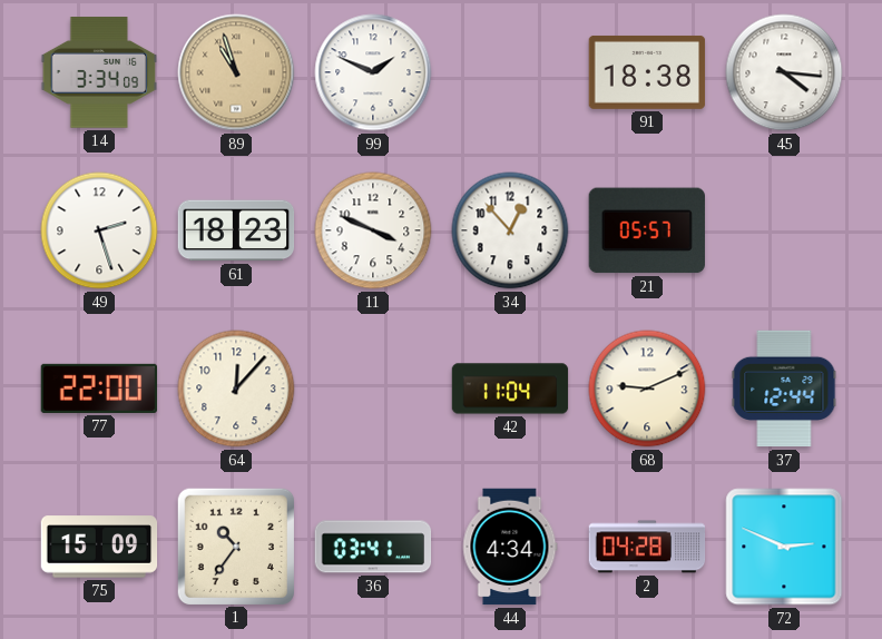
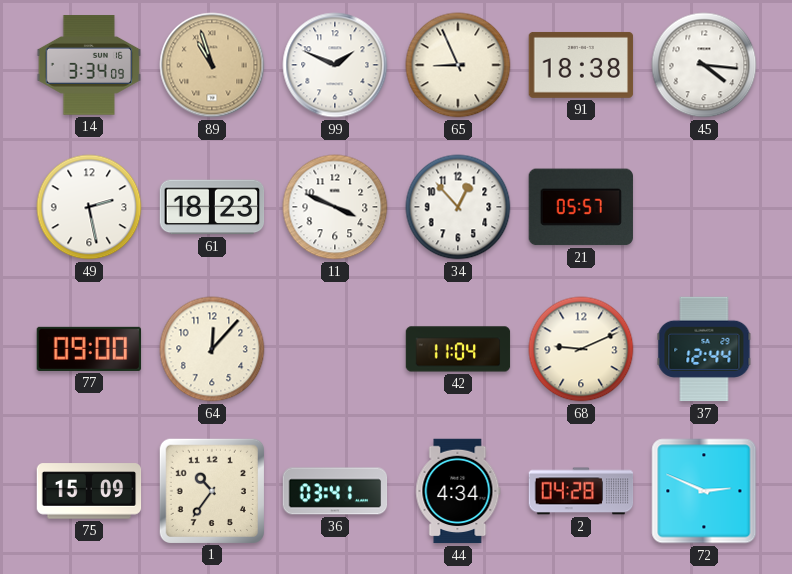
65: none -> 8:56
49: 2:27 -> 2:28
77: 22:00 -> 09:00
